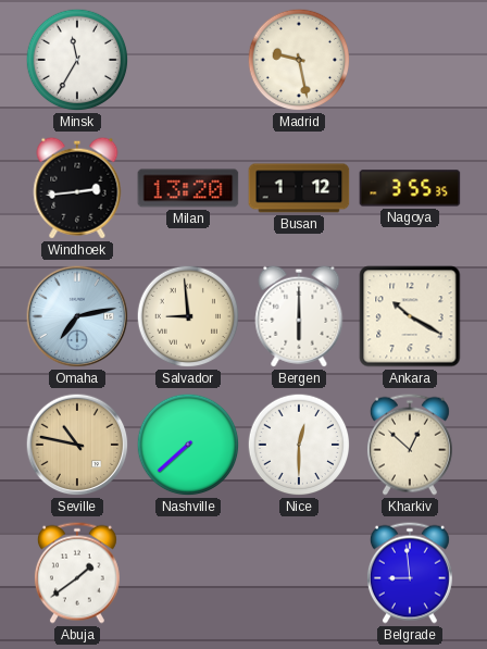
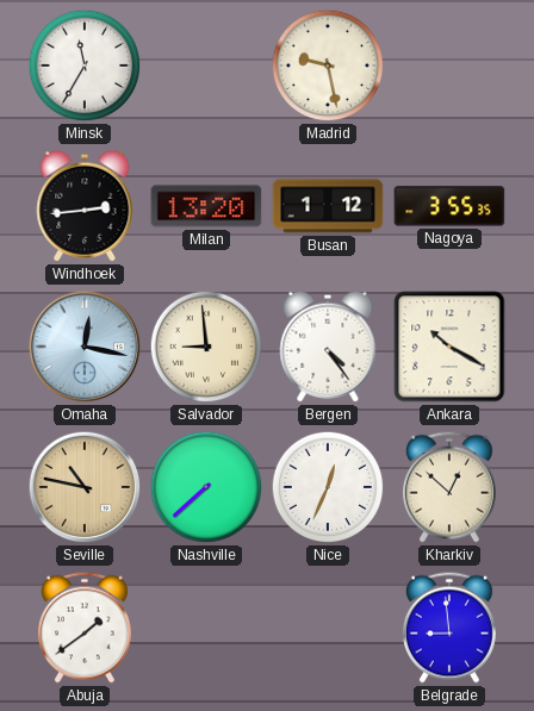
Omaha: 7:13 -> 12:17
Bergen: 6:00 -> 4:24
Nice: 12:30 -> 12:34
